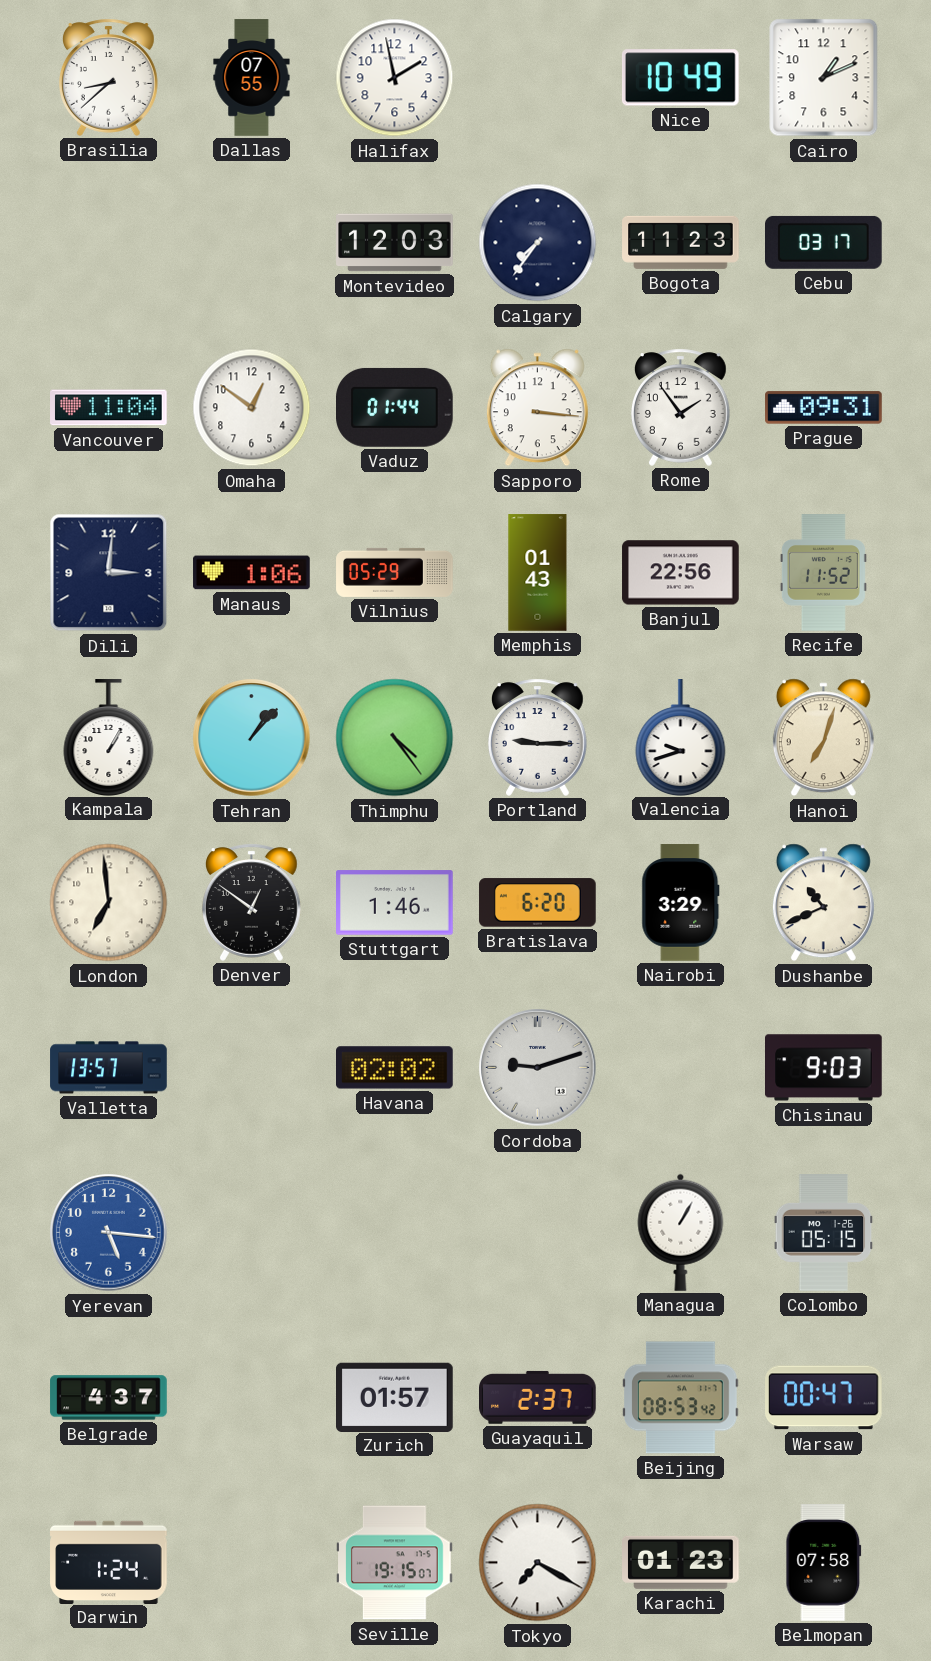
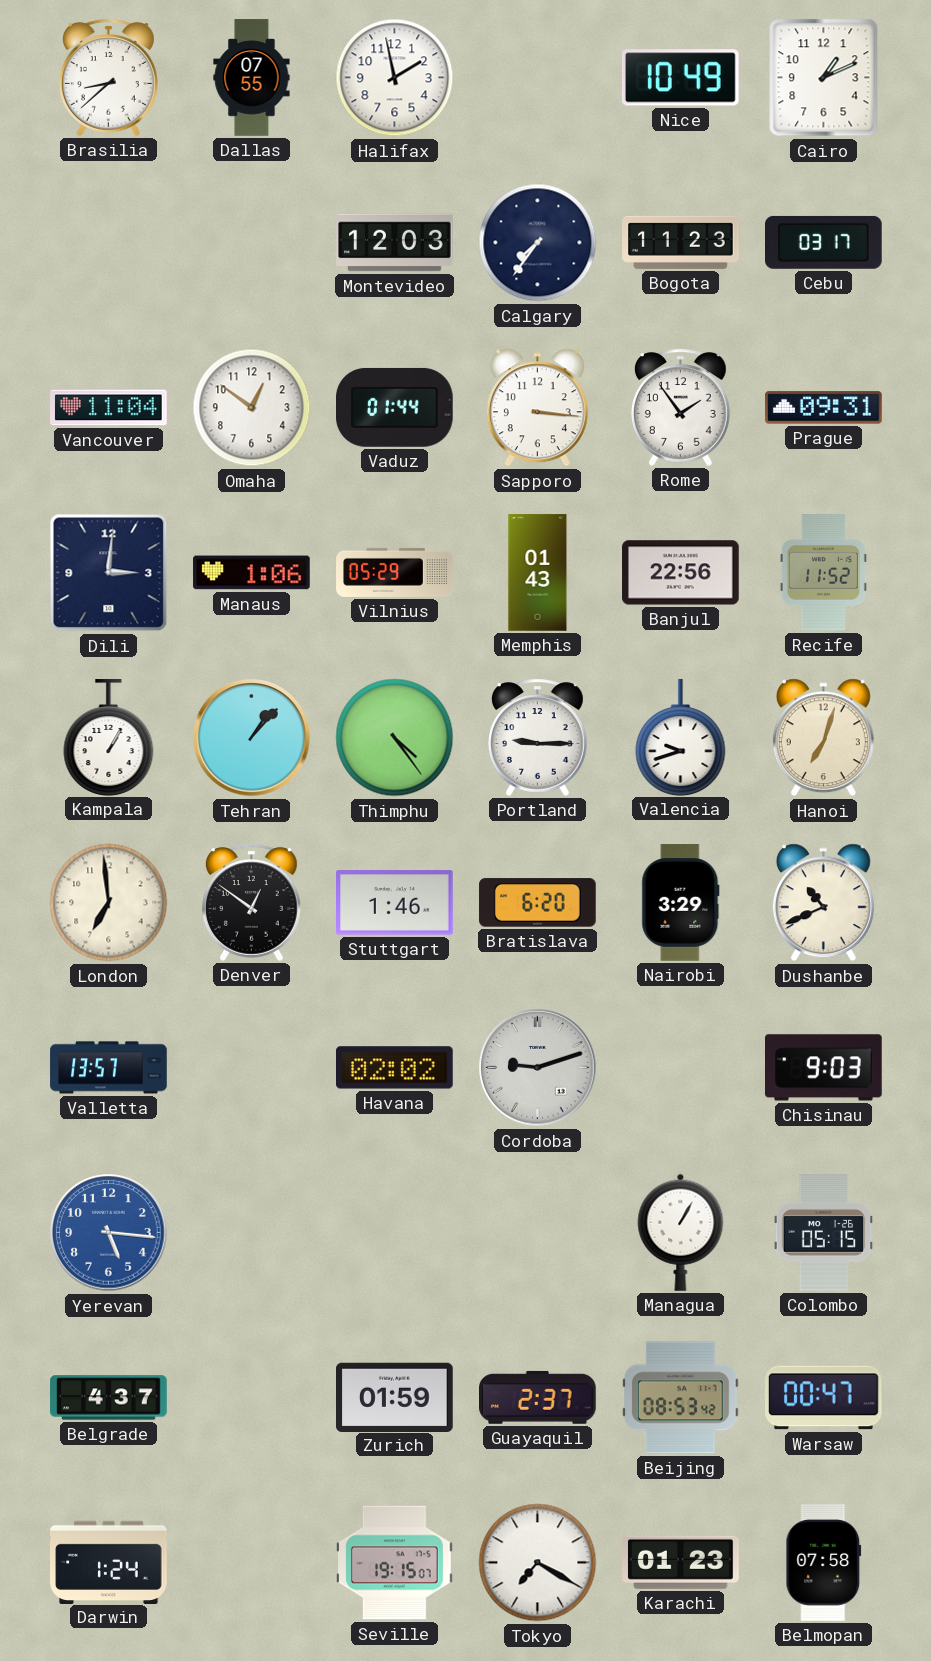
Zurich: 01:57 -> 01:59
